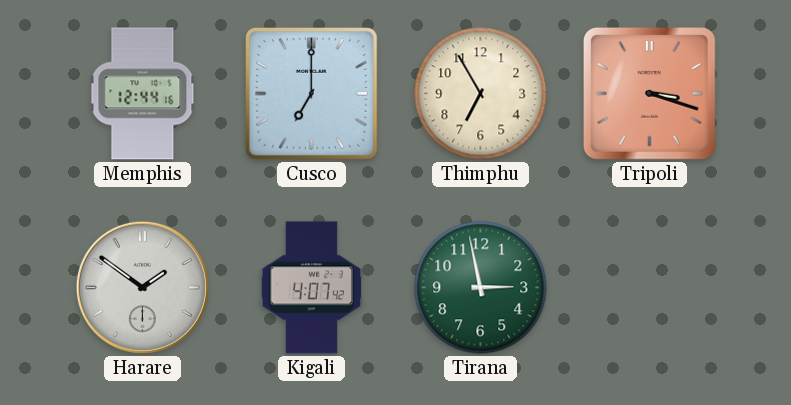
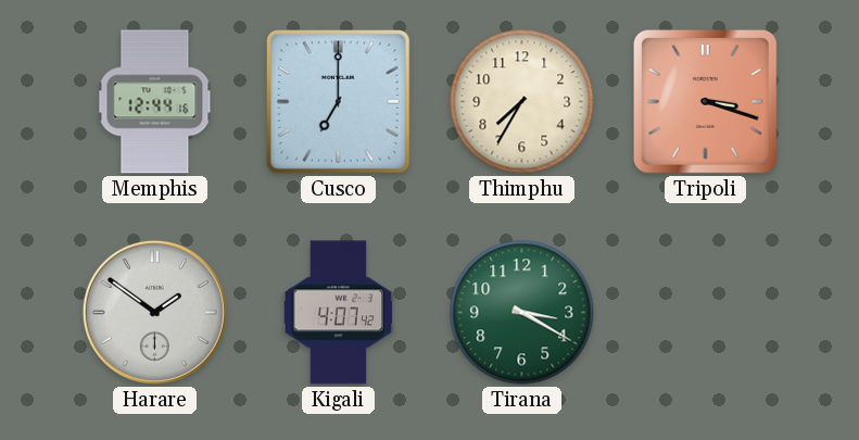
Thimphu: 6:55 -> 7:35
Tirana: 2:58 -> 3:20
